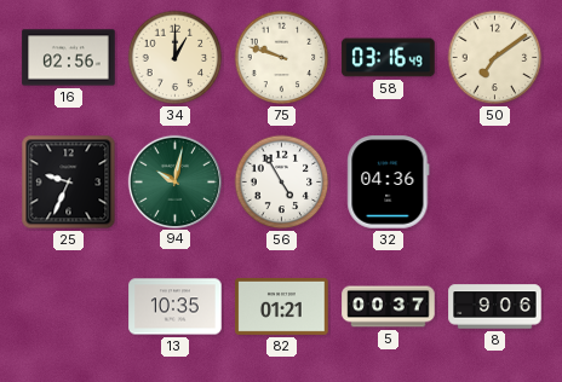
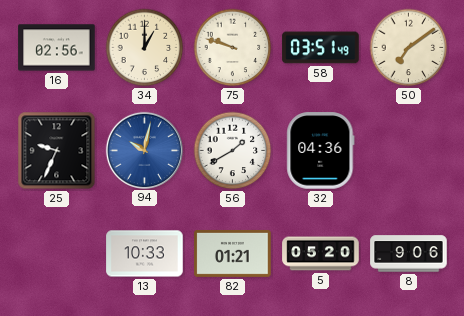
58: 03:16 -> 03:51
94 dial: green -> blue
56: 4:55 -> 1:40
13: 10:35 -> 10:33
5: 00:37 -> 05:20
